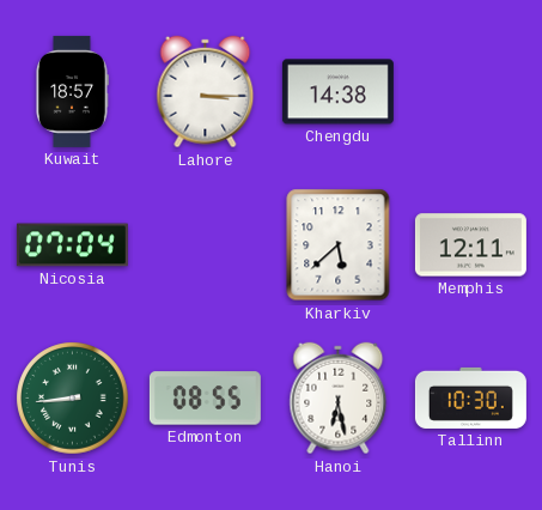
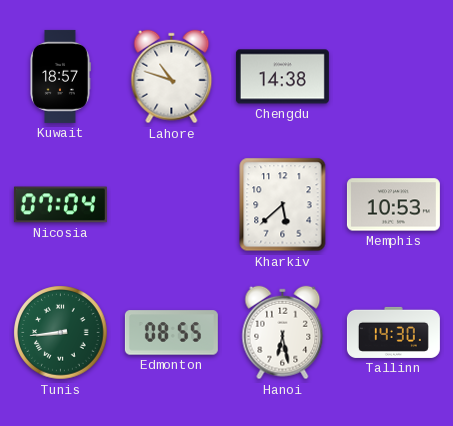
Lahore: 3:15 -> 10:48
Memphis: 12:11 -> 10:53
Tallinn: 10:30 -> 14:30
